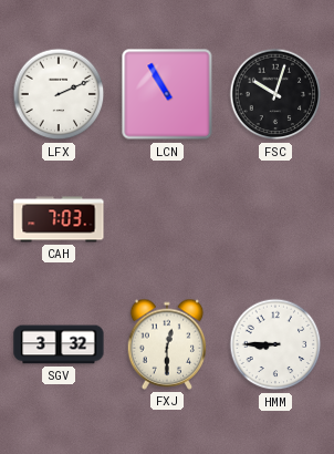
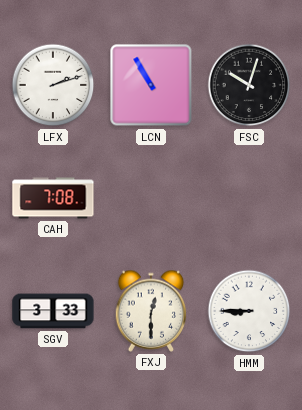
LFX: 2:11 -> 2:12
CAH: 7:03 -> 7:08
SGV: 3:32 -> 3:33
